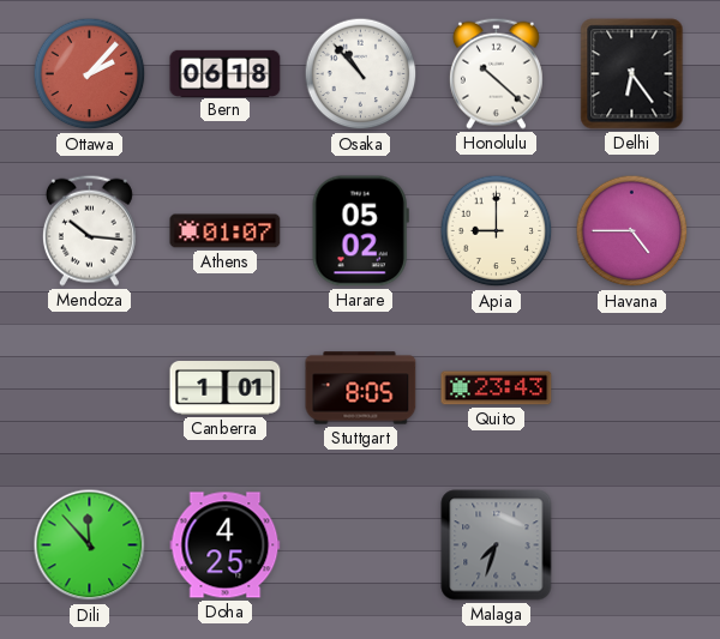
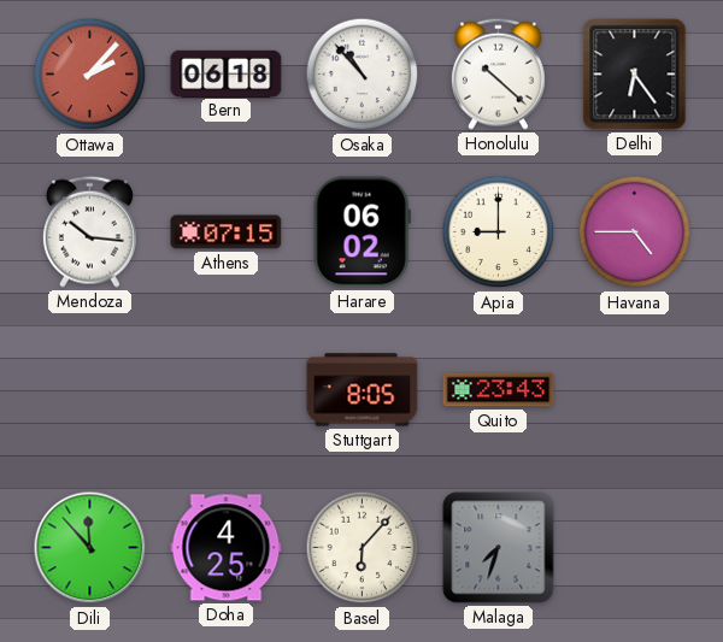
Athens: 01:07 -> 07:15
Harare: 05:02 -> 06:02
Canberra: 1:01 -> none
Basel: none -> 6:07
